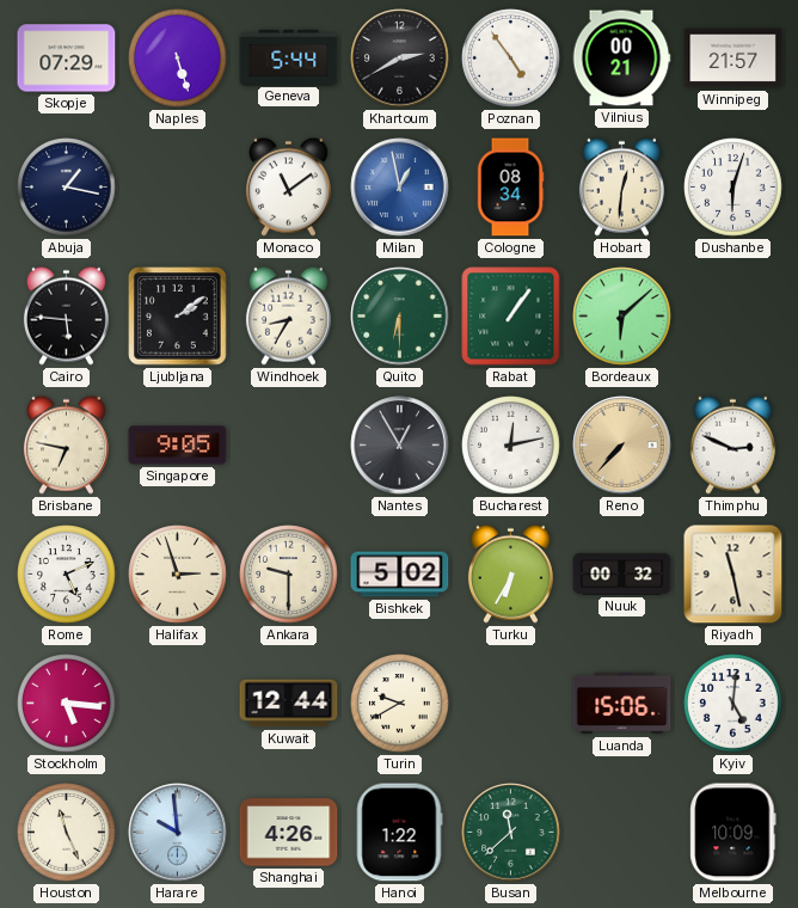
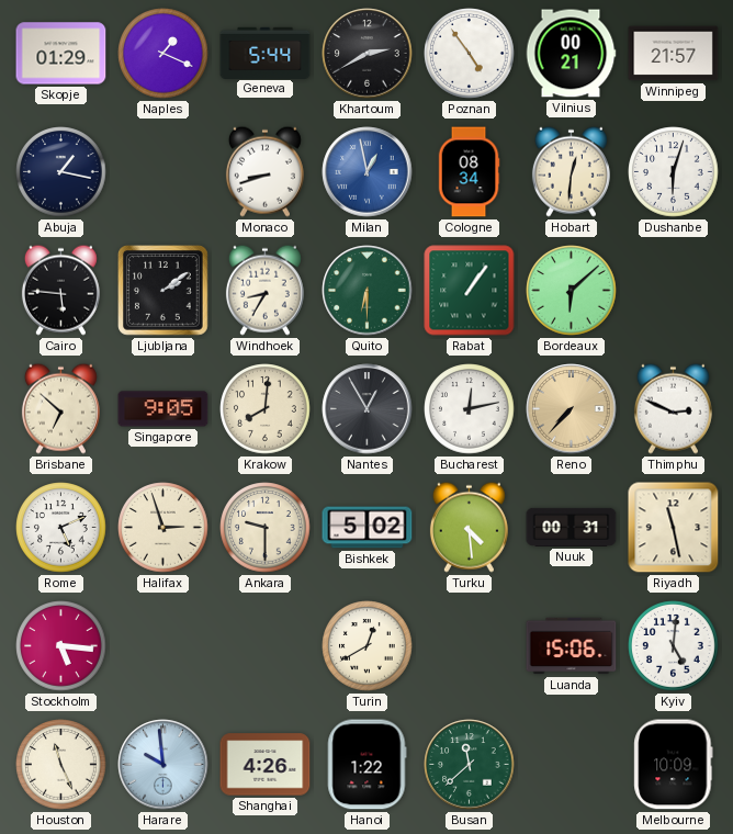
Skopje: 07:29 -> 01:29
Naples: 5:27 -> 1:19
Monaco: 11:09 -> 8:42
Brisbane: 6:47 -> 6:52
Krakow: none -> 8:01
Turku: 6:35 -> 4:29
Nuuk: 00:32 -> 00:31
Kuwait: 12:44 -> none
Turin: 9:40 -> 12:40
